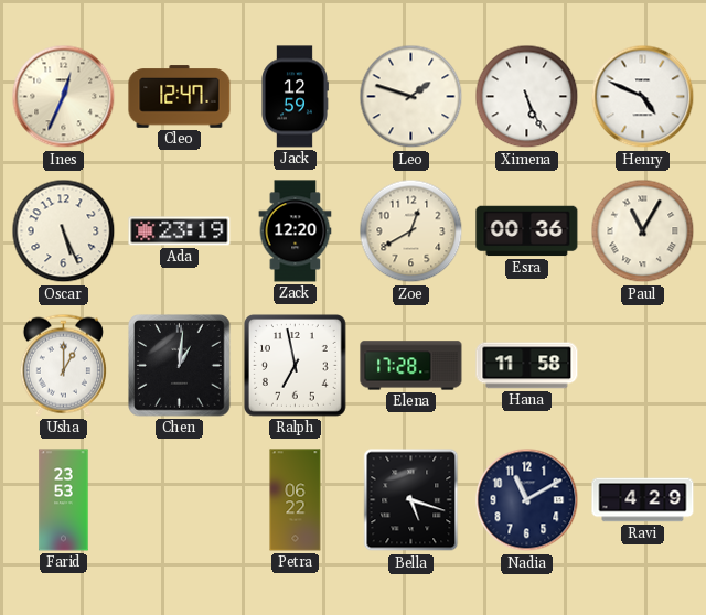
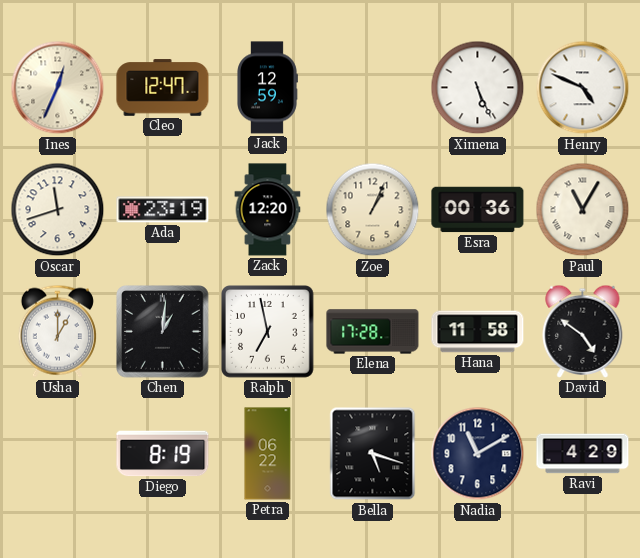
Leo: 1:48 -> none
Oscar: 5:26 -> 11:42
Zoe: 12:40 -> 1:04
David: none -> 4:51
Farid: 23:53 -> none
Diego: none -> 8:19
